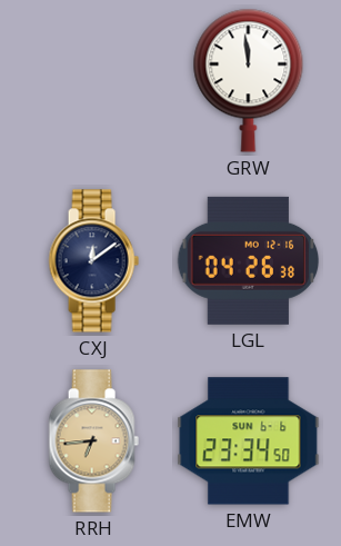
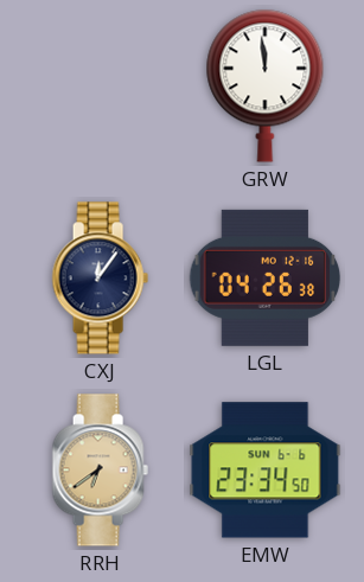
CXJ: 12:09 -> 12:06
RRH: 6:44 -> 6:39
